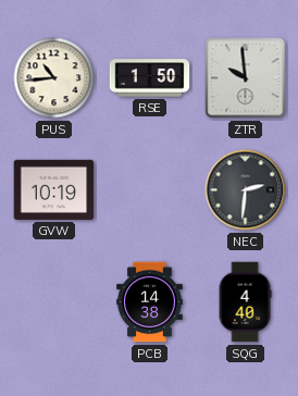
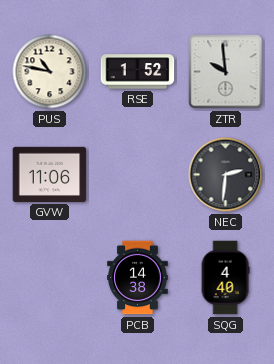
PUS: 10:44 -> 10:47
RSE: 1:50 -> 1:52
GVW: 10:19 -> 11:06
